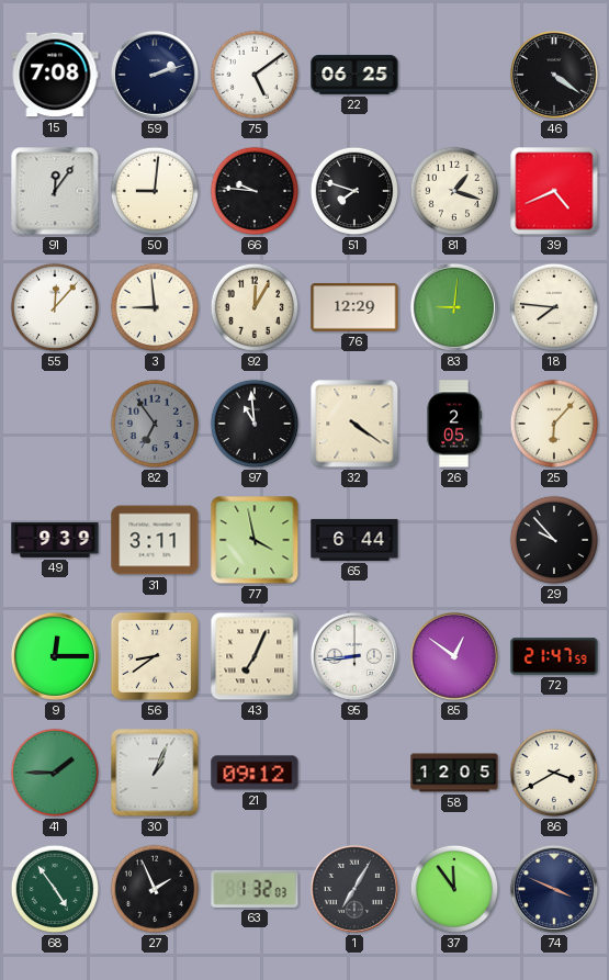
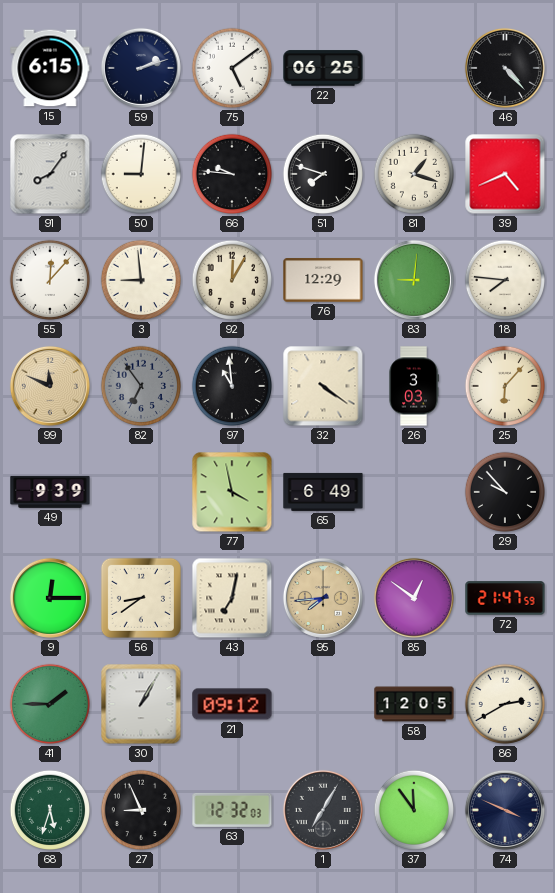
15: 7:08 -> 6:15
46: 4:21 -> 4:23
91: 12:06 -> 8:06
99: none -> 11:49
26: 2:05 -> 3:03
31: 3:11 -> none
65: 6:44 -> 6:49
43: 7:04 -> 7:02
95: 8:44 -> 7:44
95 dial: white -> champagne
30: 1:04 -> 1:05
86: 3:40 -> 2:40
68: 4:54 -> 5:33
27: 1:56 -> 8:56
63: 1:32 -> 12:32
